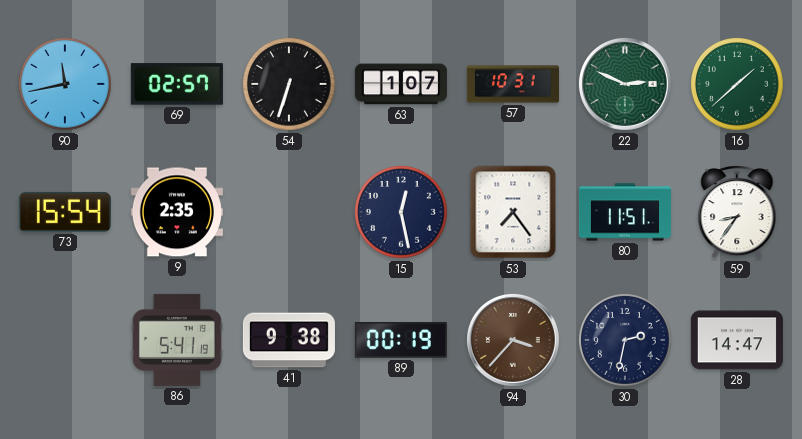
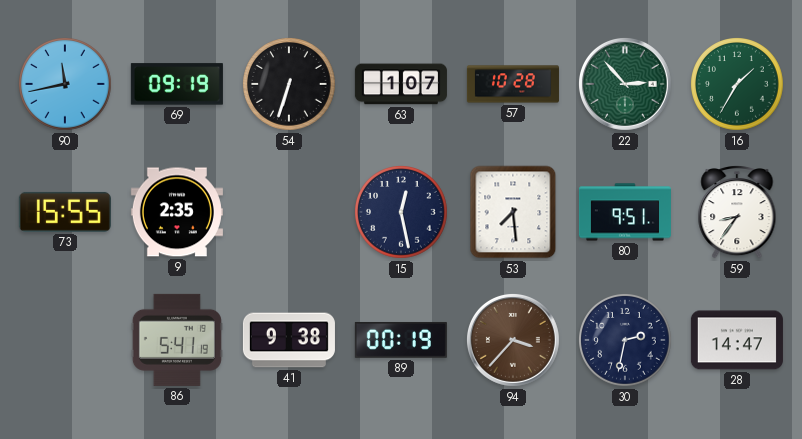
69: 02:57 -> 09:19
57: 10:31 -> 10:28
22: 2:49 -> 2:53
16: 1:38 -> 1:35
73: 15:54 -> 15:55
53: 7:24 -> 7:29
80: 11:51 -> 9:51
